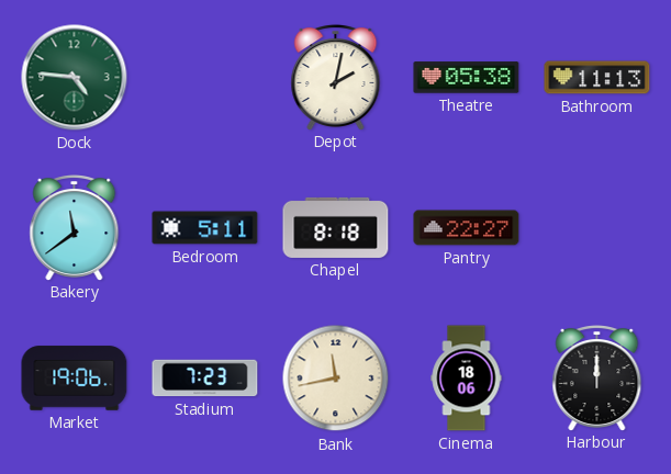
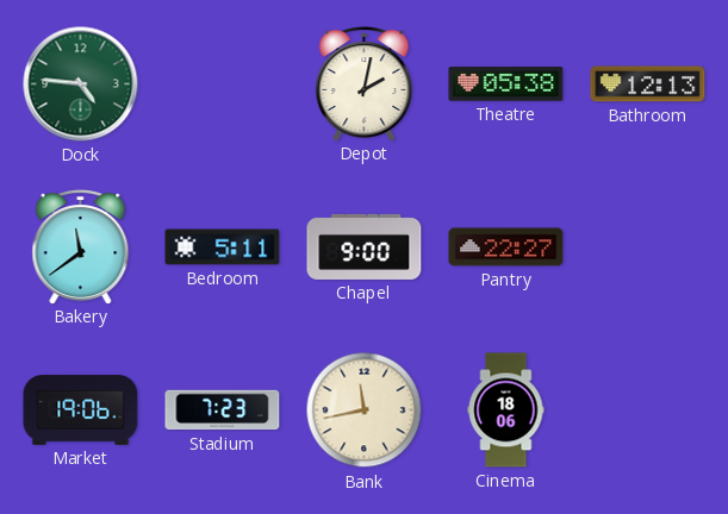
Bathroom: 11:13 -> 12:13
Chapel: 8:18 -> 9:00
Harbour: 12:00 -> none
